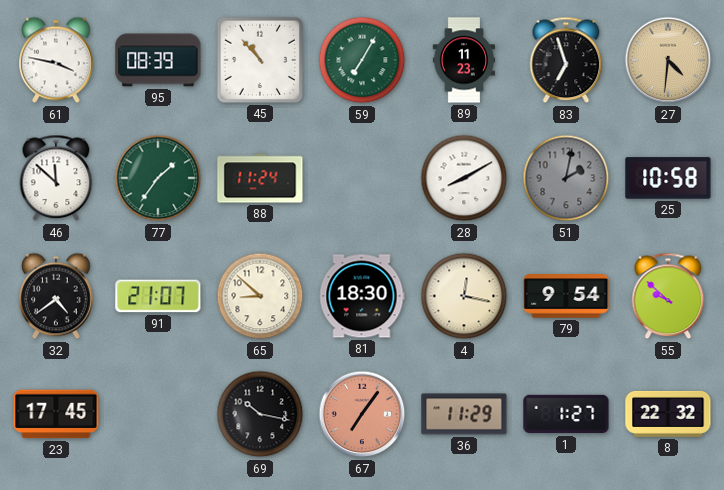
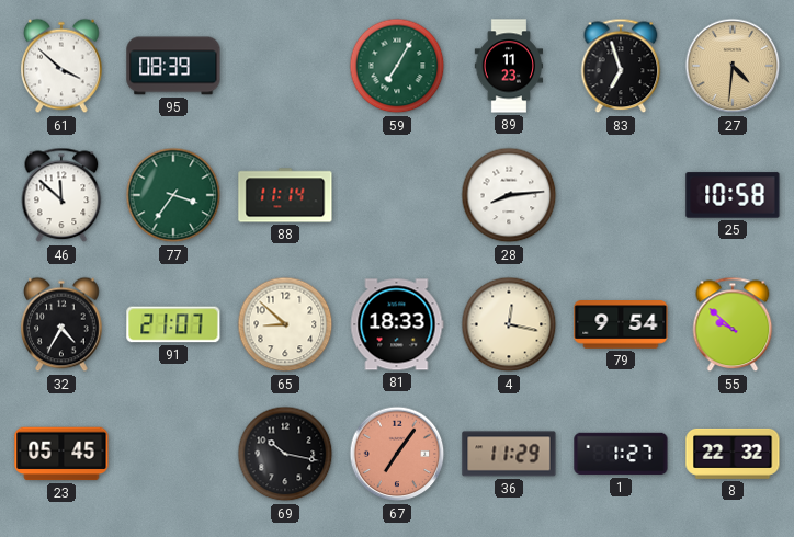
61: 3:47 -> 3:52
45: 10:53 -> none
77: 1:36 -> 3:36
88: 11:24 -> 11:14
28: 8:10 -> 8:14
51: 2:02 -> none
32: 4:39 -> 4:35
81: 18:30 -> 18:33
23: 17:45 -> 05:45
